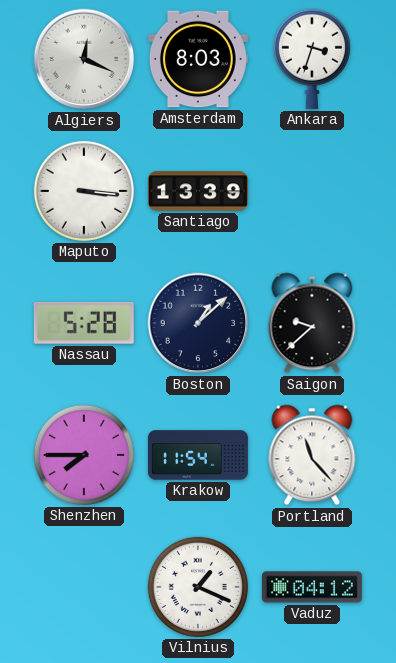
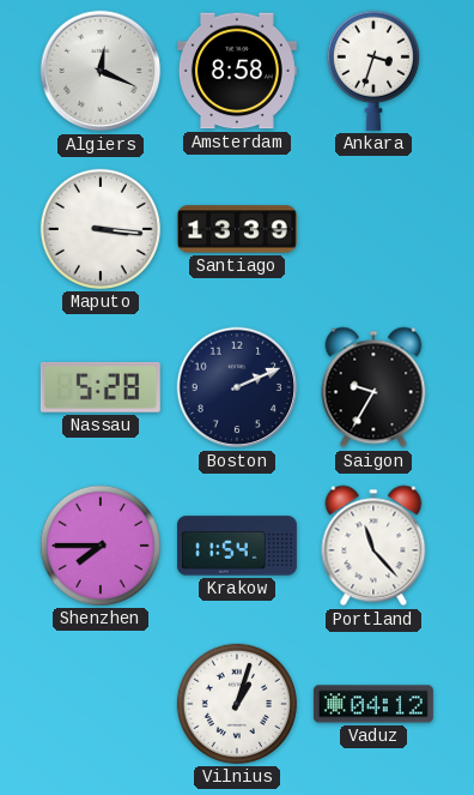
Amsterdam: 8:03 -> 8:58
Boston: 1:08 -> 2:11
Saigon: 9:38 -> 9:35
Vilnius: 1:19 -> 1:03
